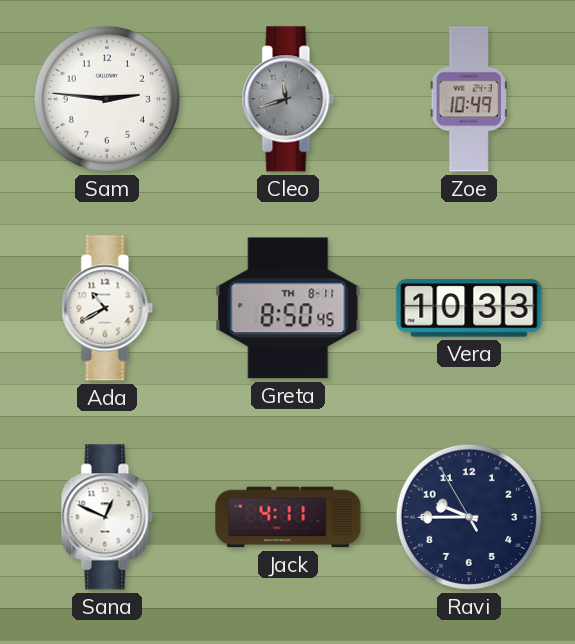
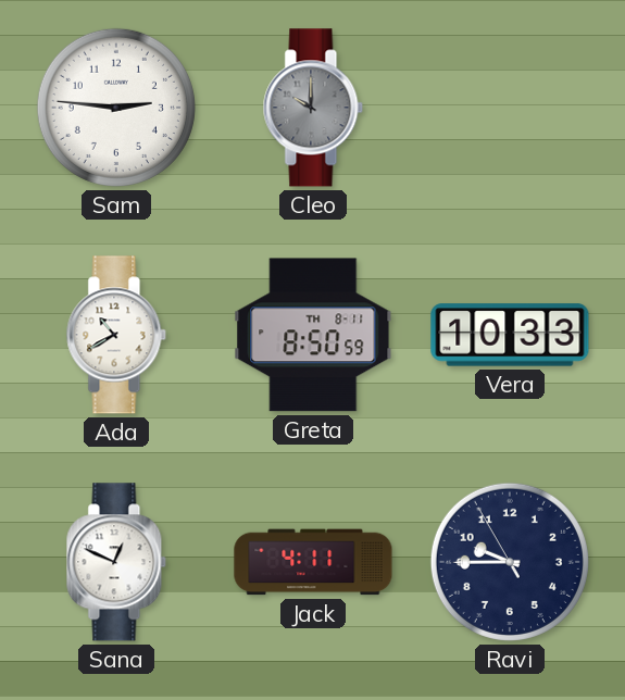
Cleo: 11:42 -> 10:00
Zoe: 10:49 -> none
Greta: 8:50:45 -> 8:50:59
